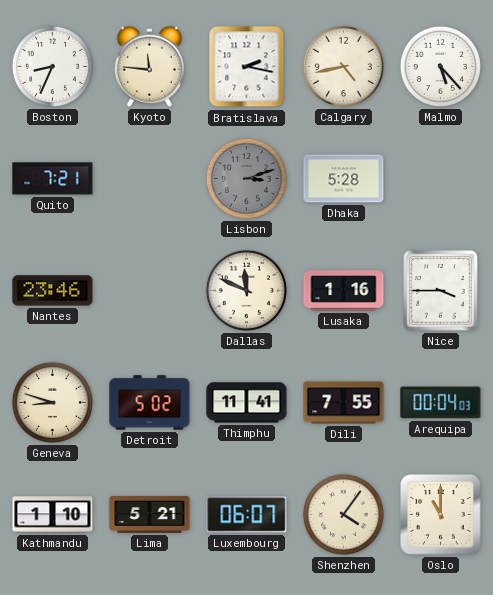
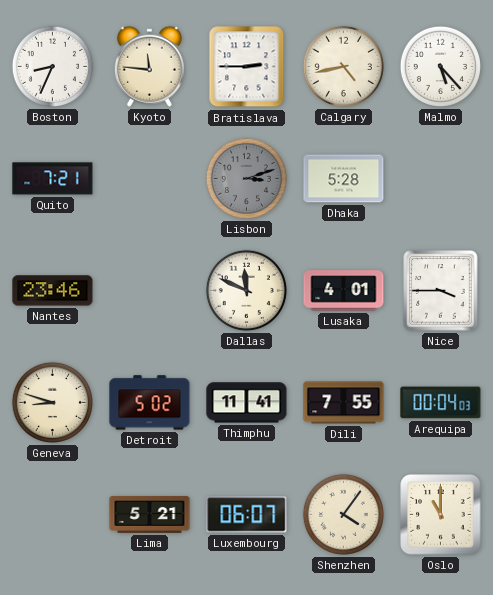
Bratislava: 2:17 -> 2:45
Lusaka: 1:16 -> 4:01
Kathmandu: 1:10 -> none
